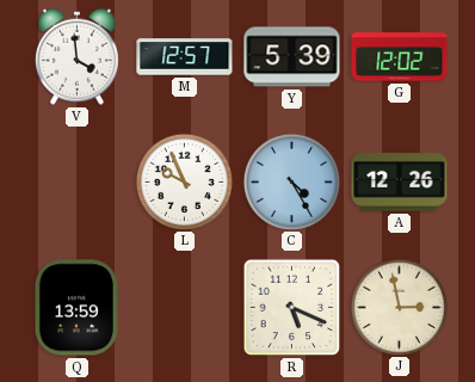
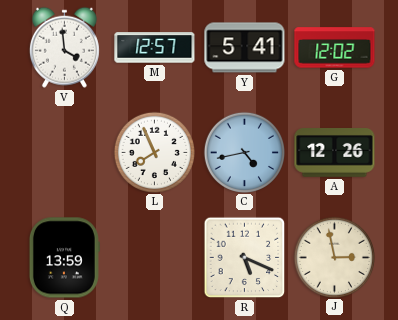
Y: 5:39 -> 5:41
L: 9:56 -> 7:56
C: 4:25 -> 4:43
